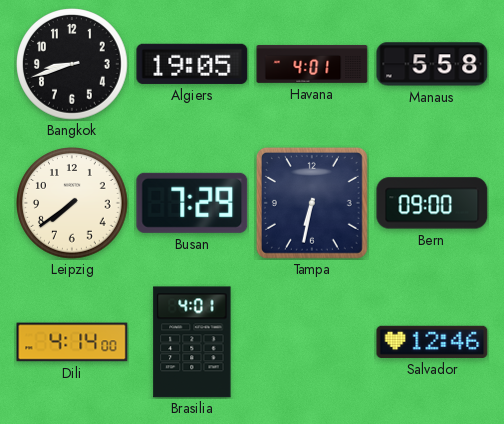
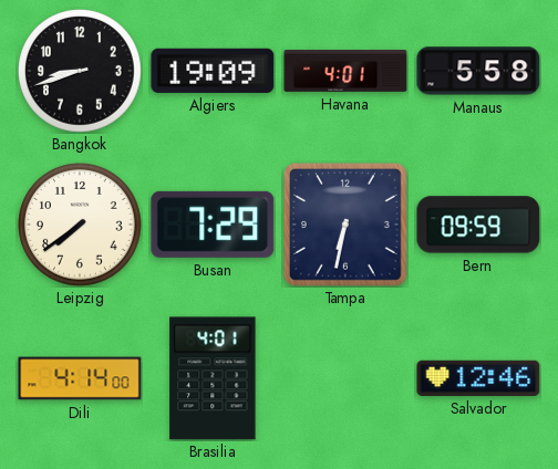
Algiers: 19:05 -> 19:09
Bern: 09:00 -> 09:59
